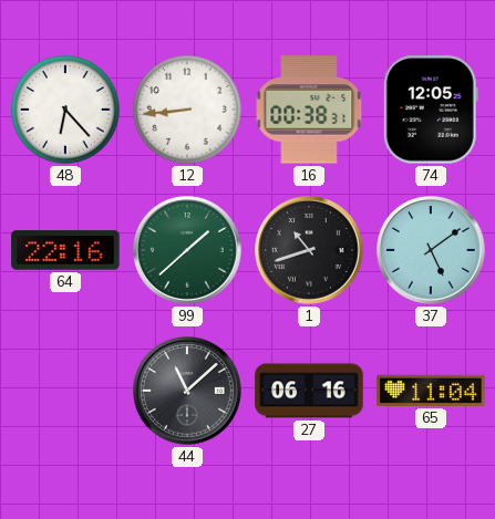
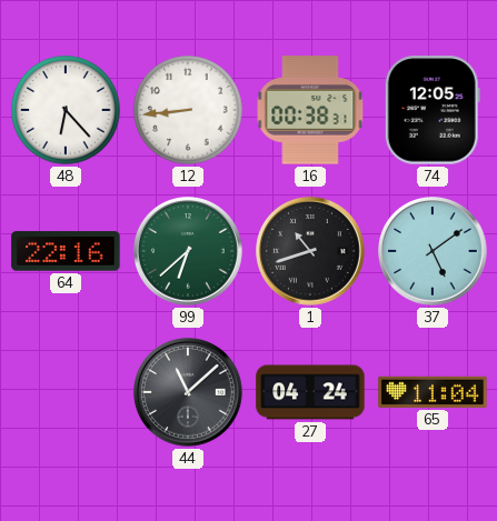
99: 1:38 -> 6:38
27: 06:16 -> 04:24
